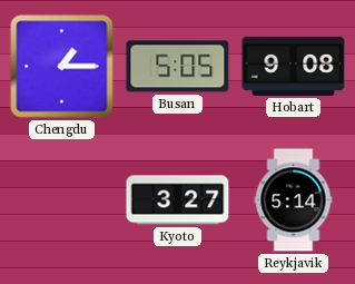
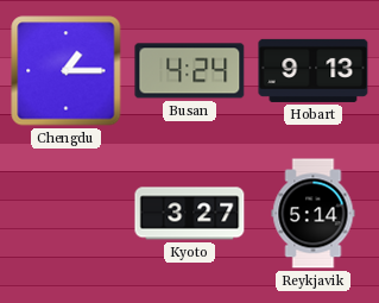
Busan: 5:05 -> 4:24
Hobart: 9:08 -> 9:13
